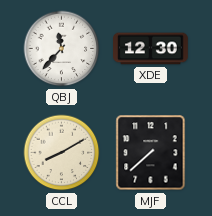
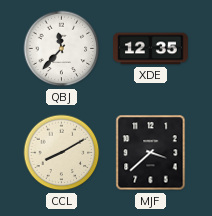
XDE: 12:30 -> 12:35
MJF: 7:38 -> 3:38
